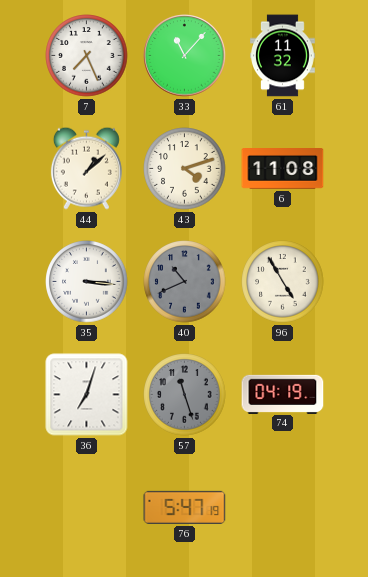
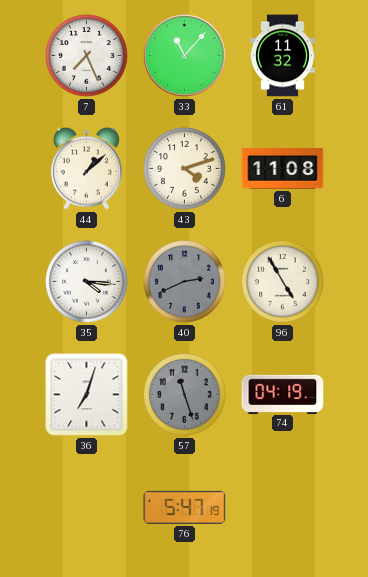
35: 3:16 -> 4:16
40: 10:41 -> 2:41
